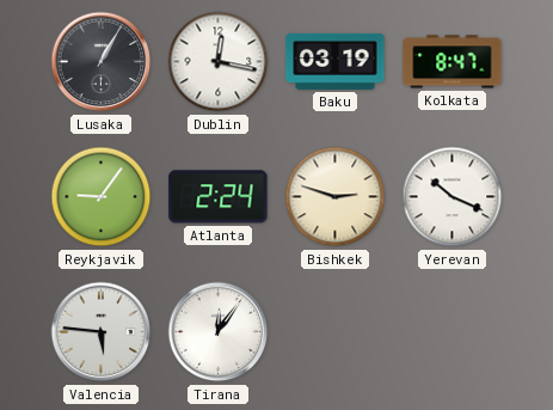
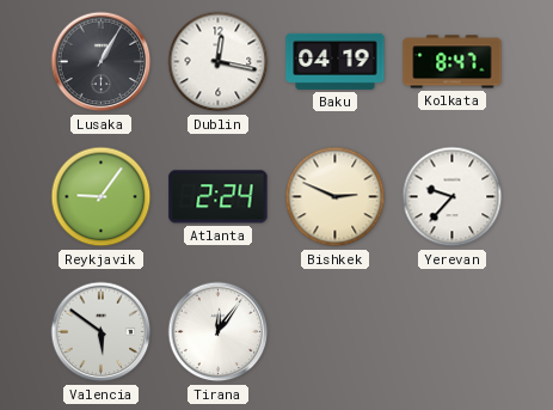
Baku: 03:19 -> 04:19
Bishkek: 2:48 -> 2:49
Yerevan: 10:19 -> 9:37
Valencia: 5:46 -> 5:51
